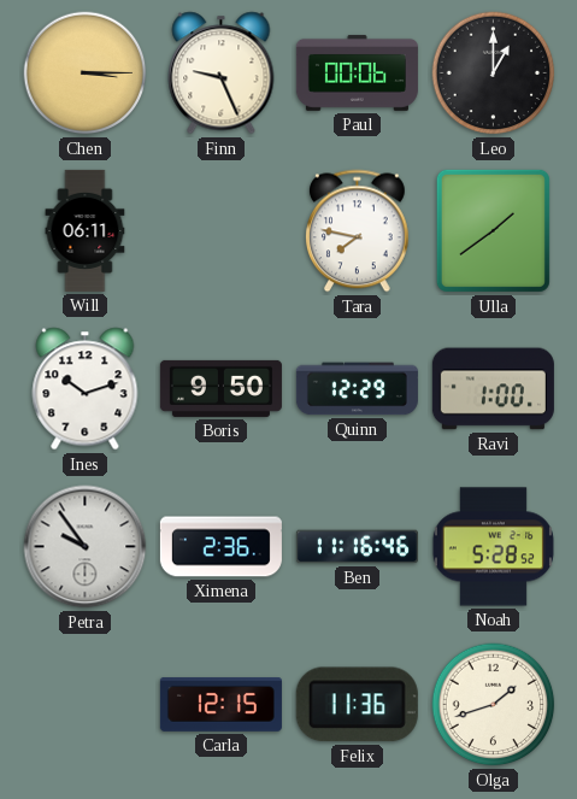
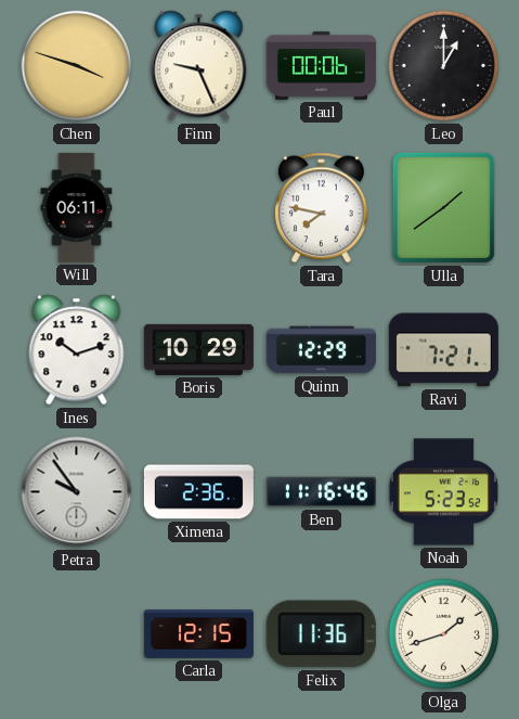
Chen: 3:15 -> 3:48
Boris: 9:50 -> 10:29
Ravi: 1:00 -> 7:21
Noah: 5:28 -> 5:23
